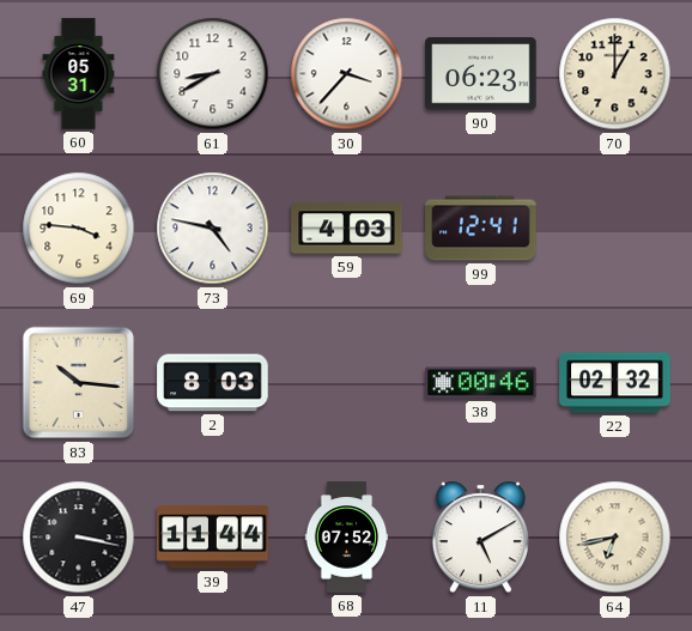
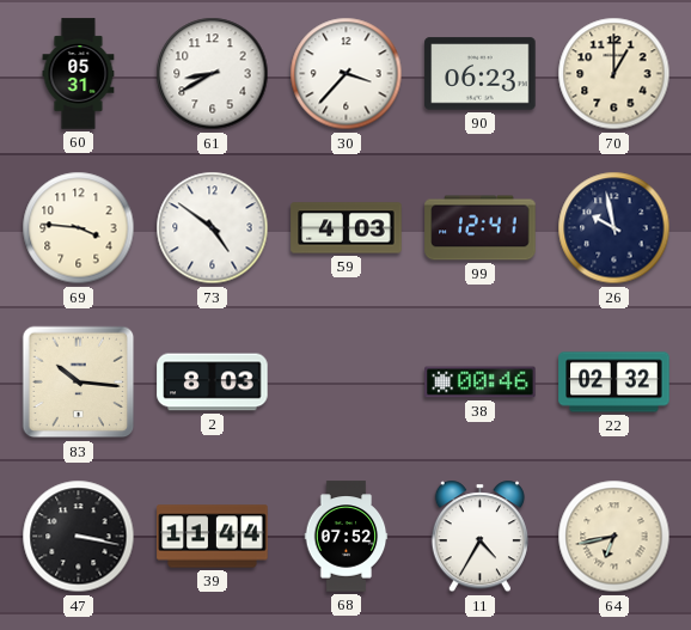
73: 4:47 -> 4:51
26: none -> 9:58
11: 5:10 -> 4:35
